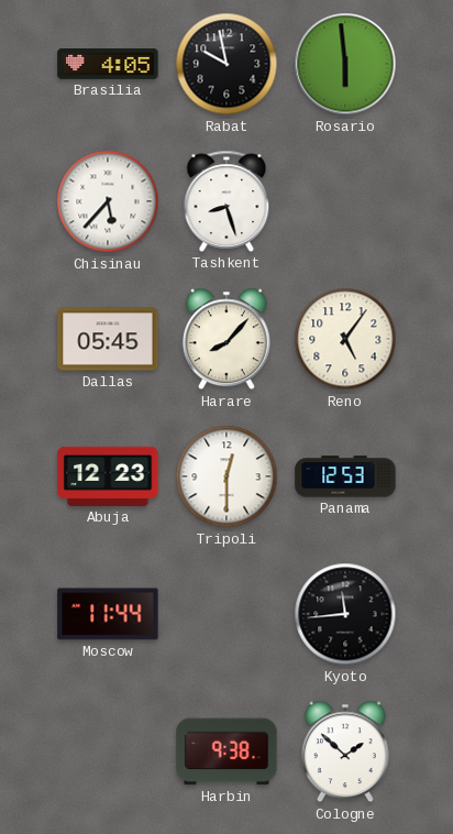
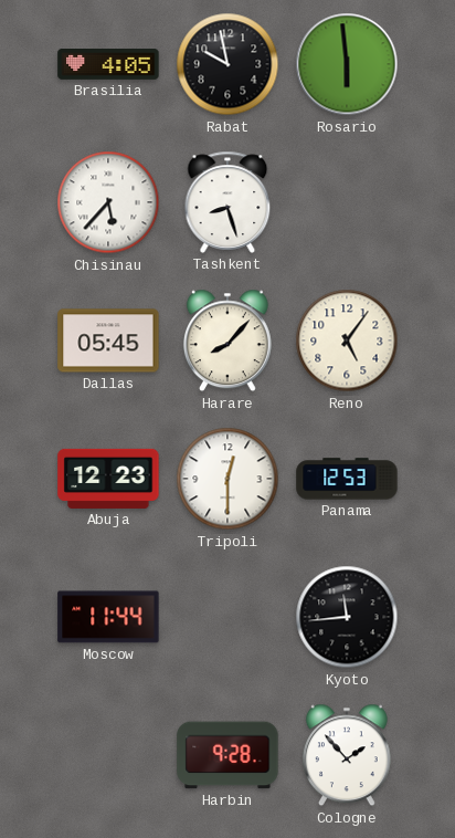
Harbin: 9:38 -> 9:28
Cologne: 1:52 -> 1:53
